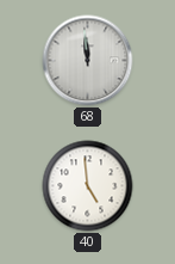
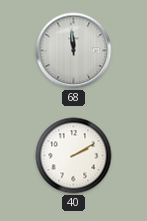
40: 4:59 -> 2:10
